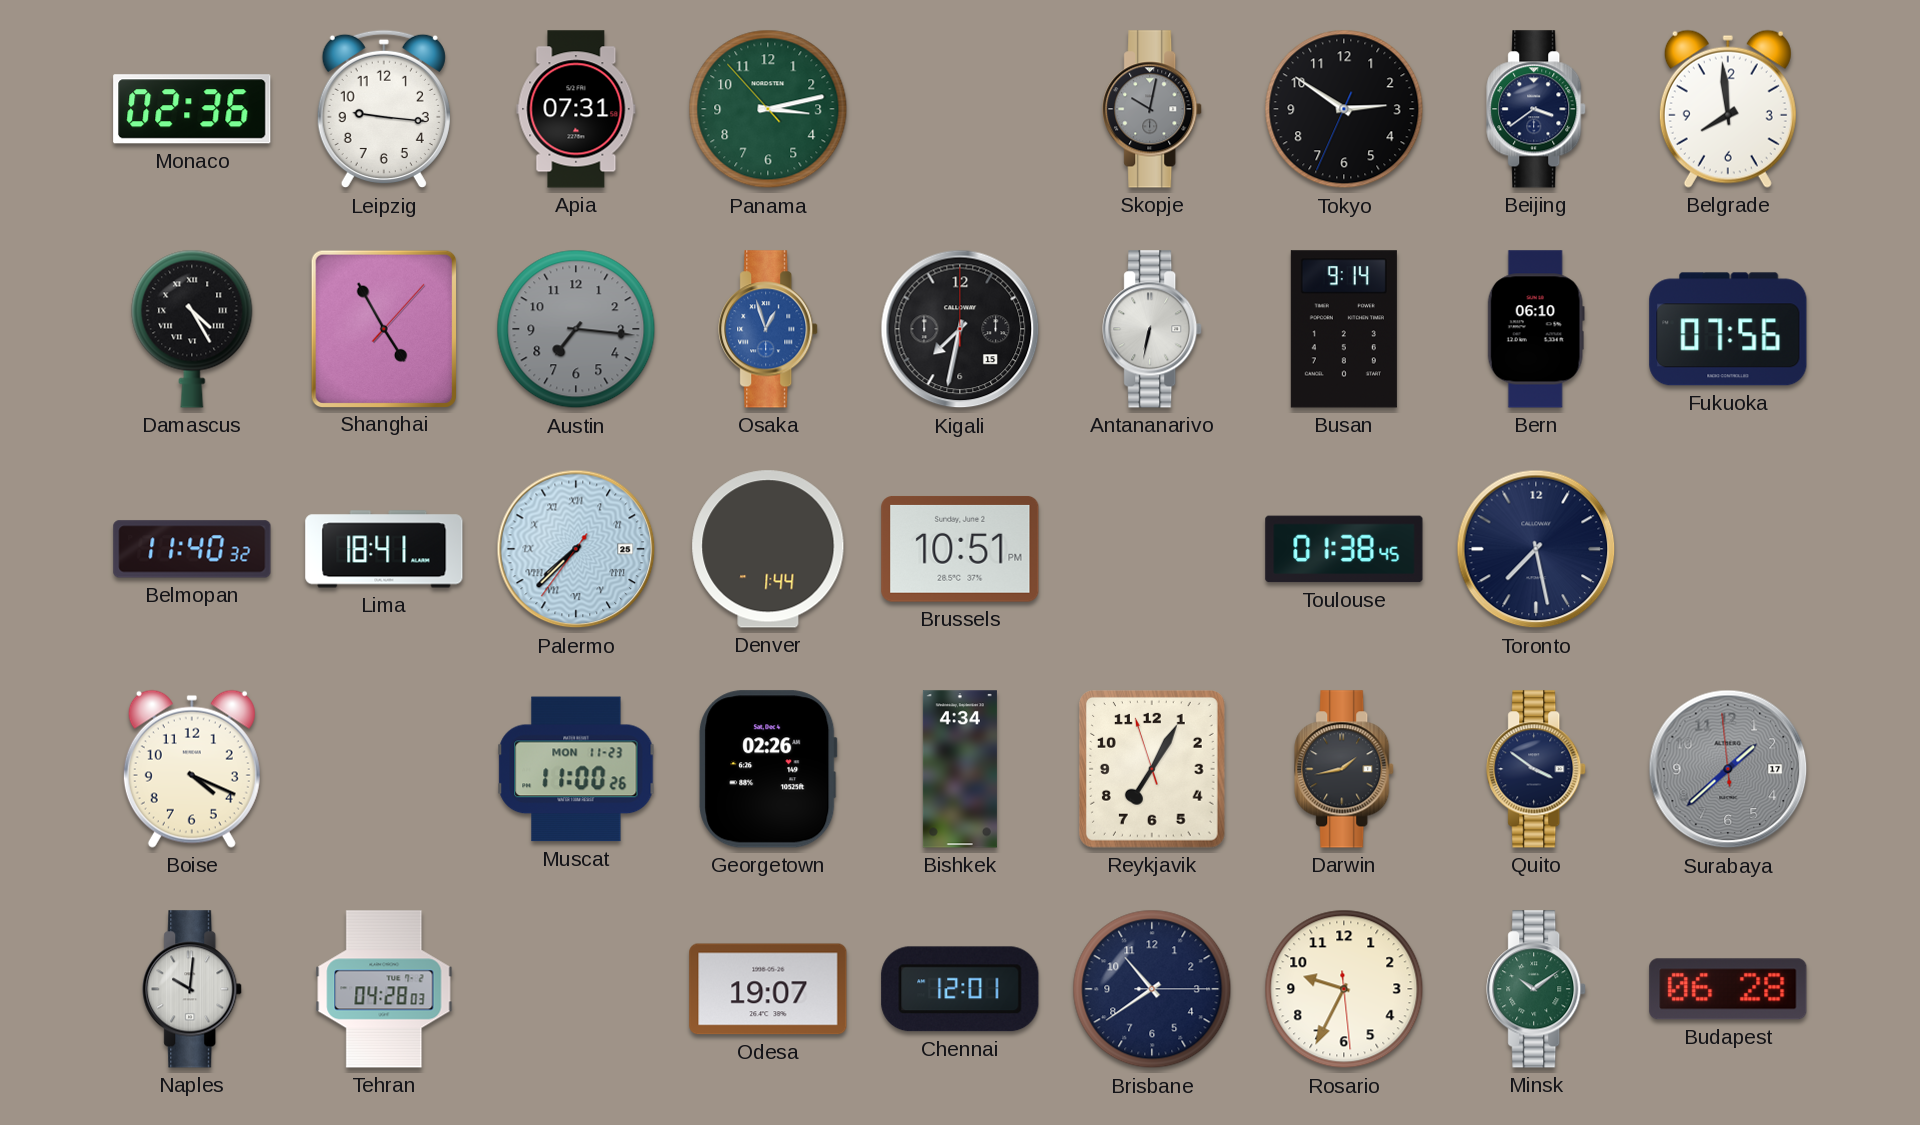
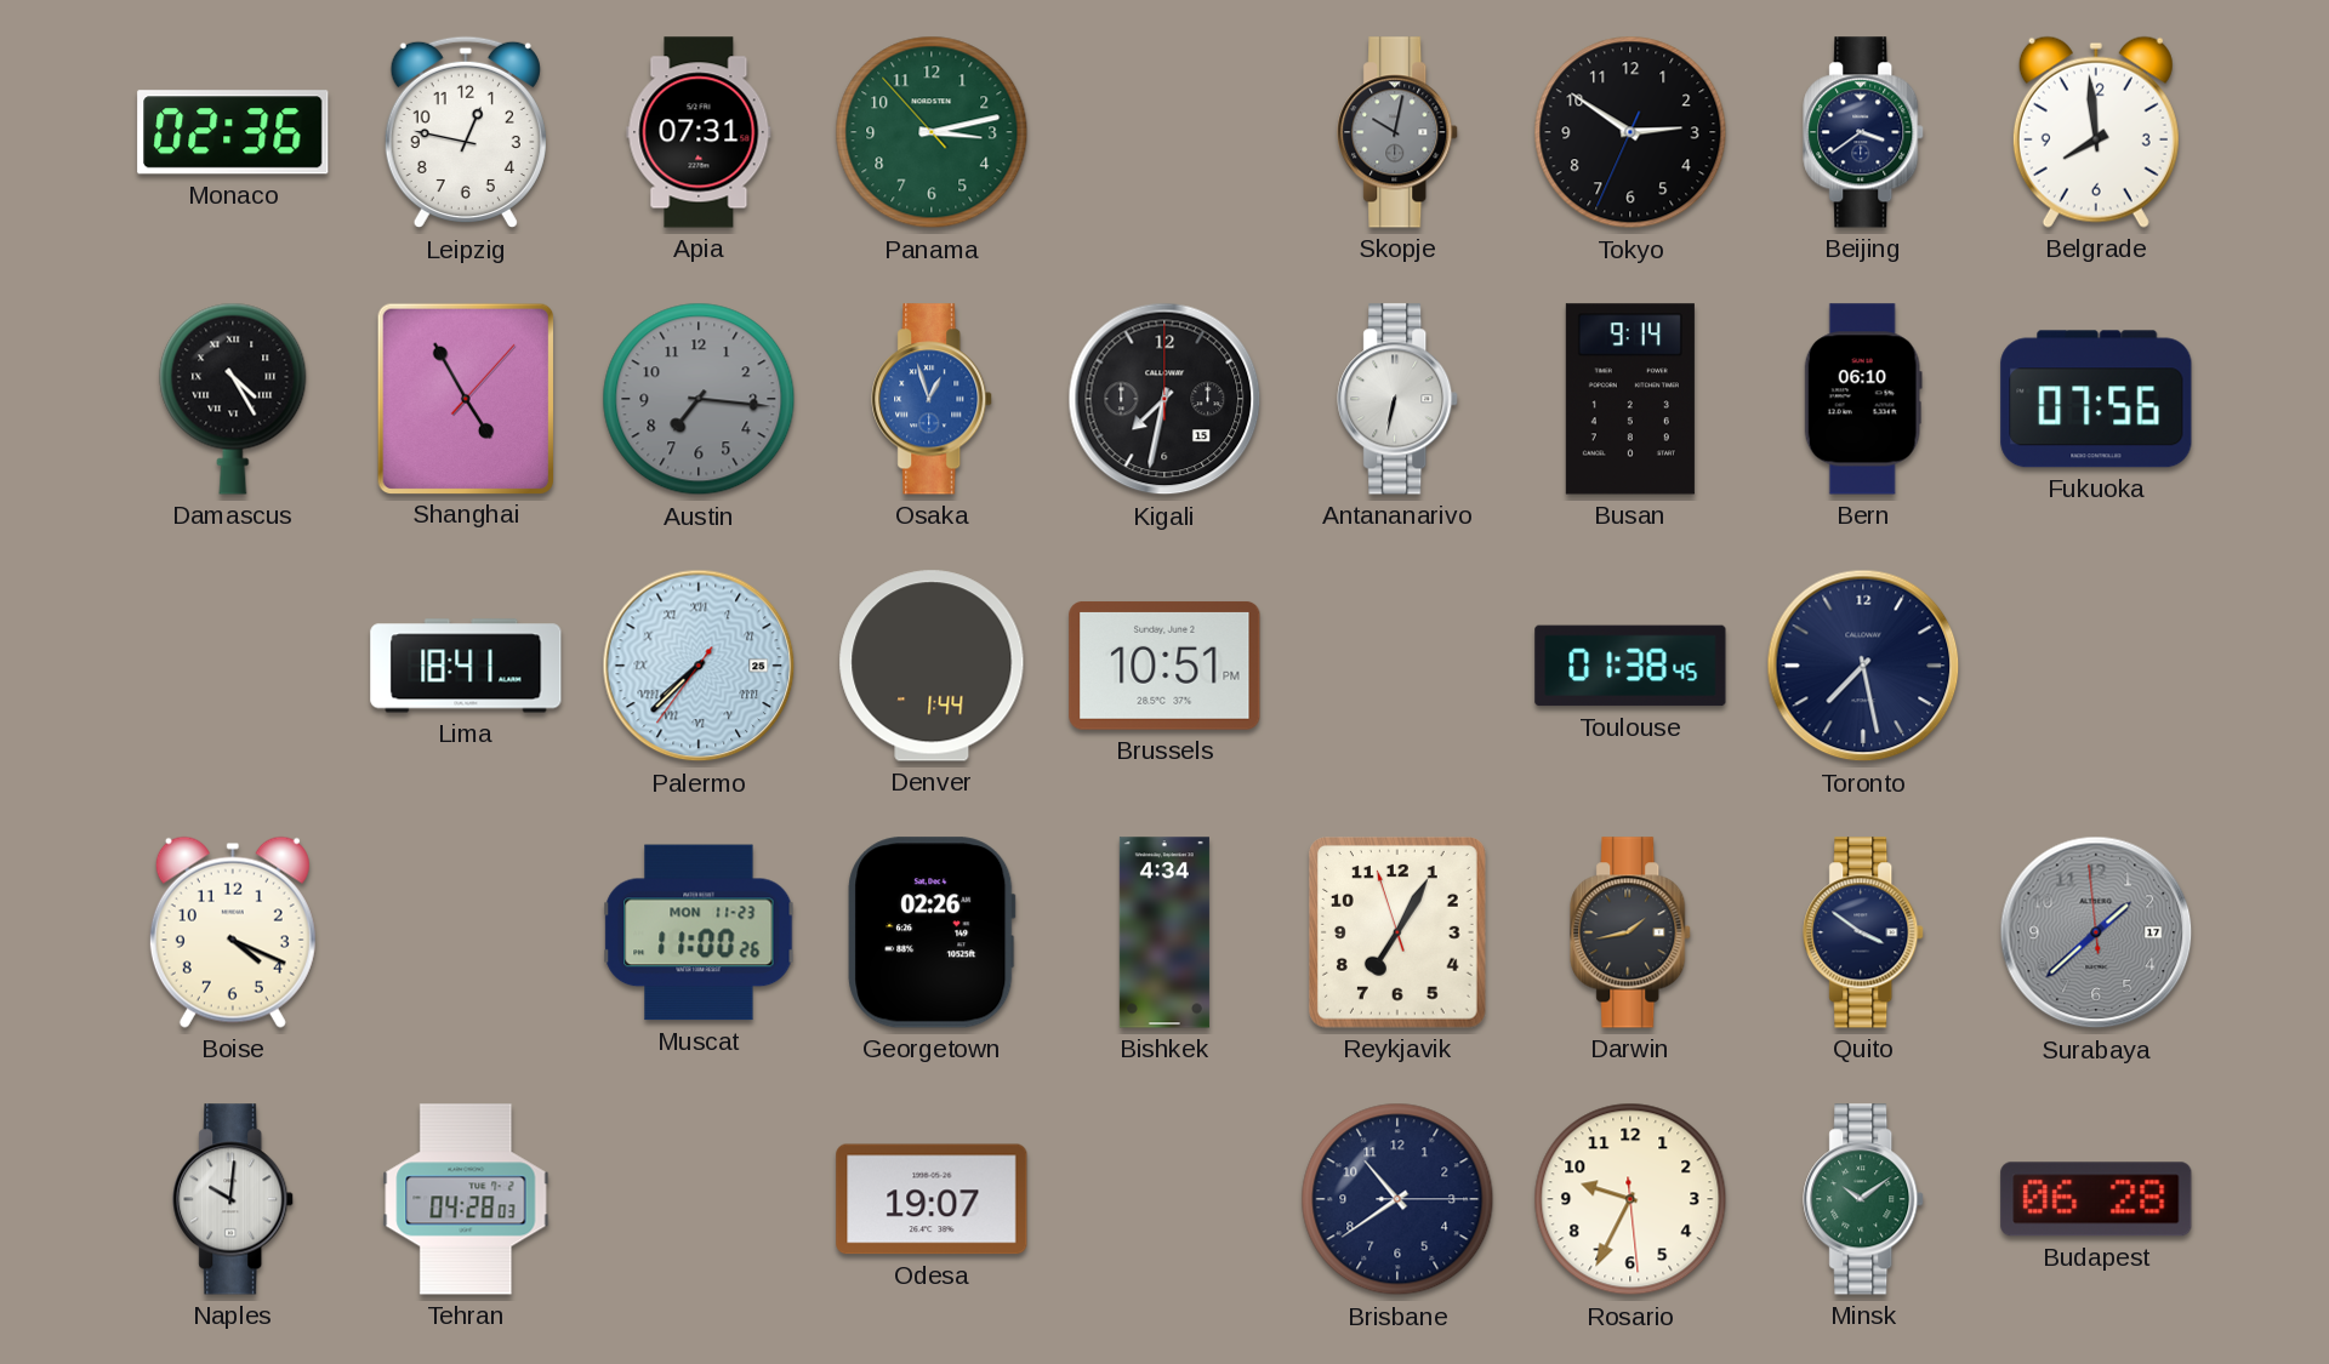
Leipzig: 9:16 -> 12:47
Belmopan: 11:40 -> none
Chennai: 12:01 -> none
